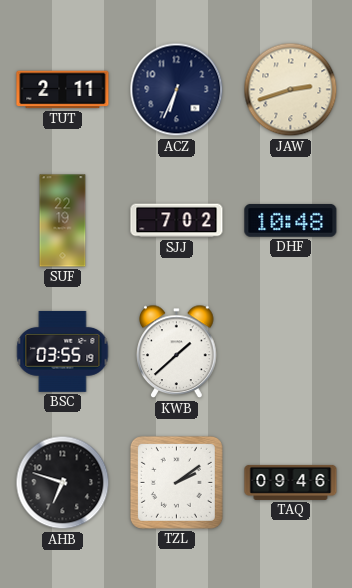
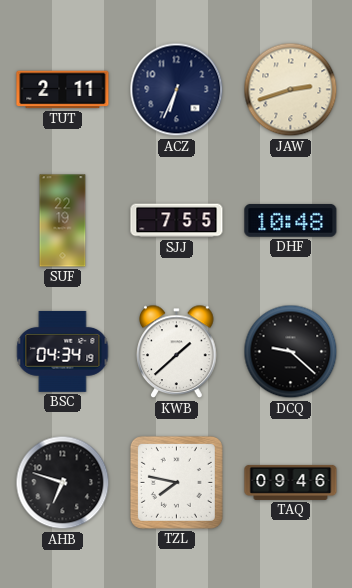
SJJ: 7:02 -> 7:55
BSC: 03:55 -> 04:34
DCQ: none -> 9:22
TZL: 2:09 -> 7:47
